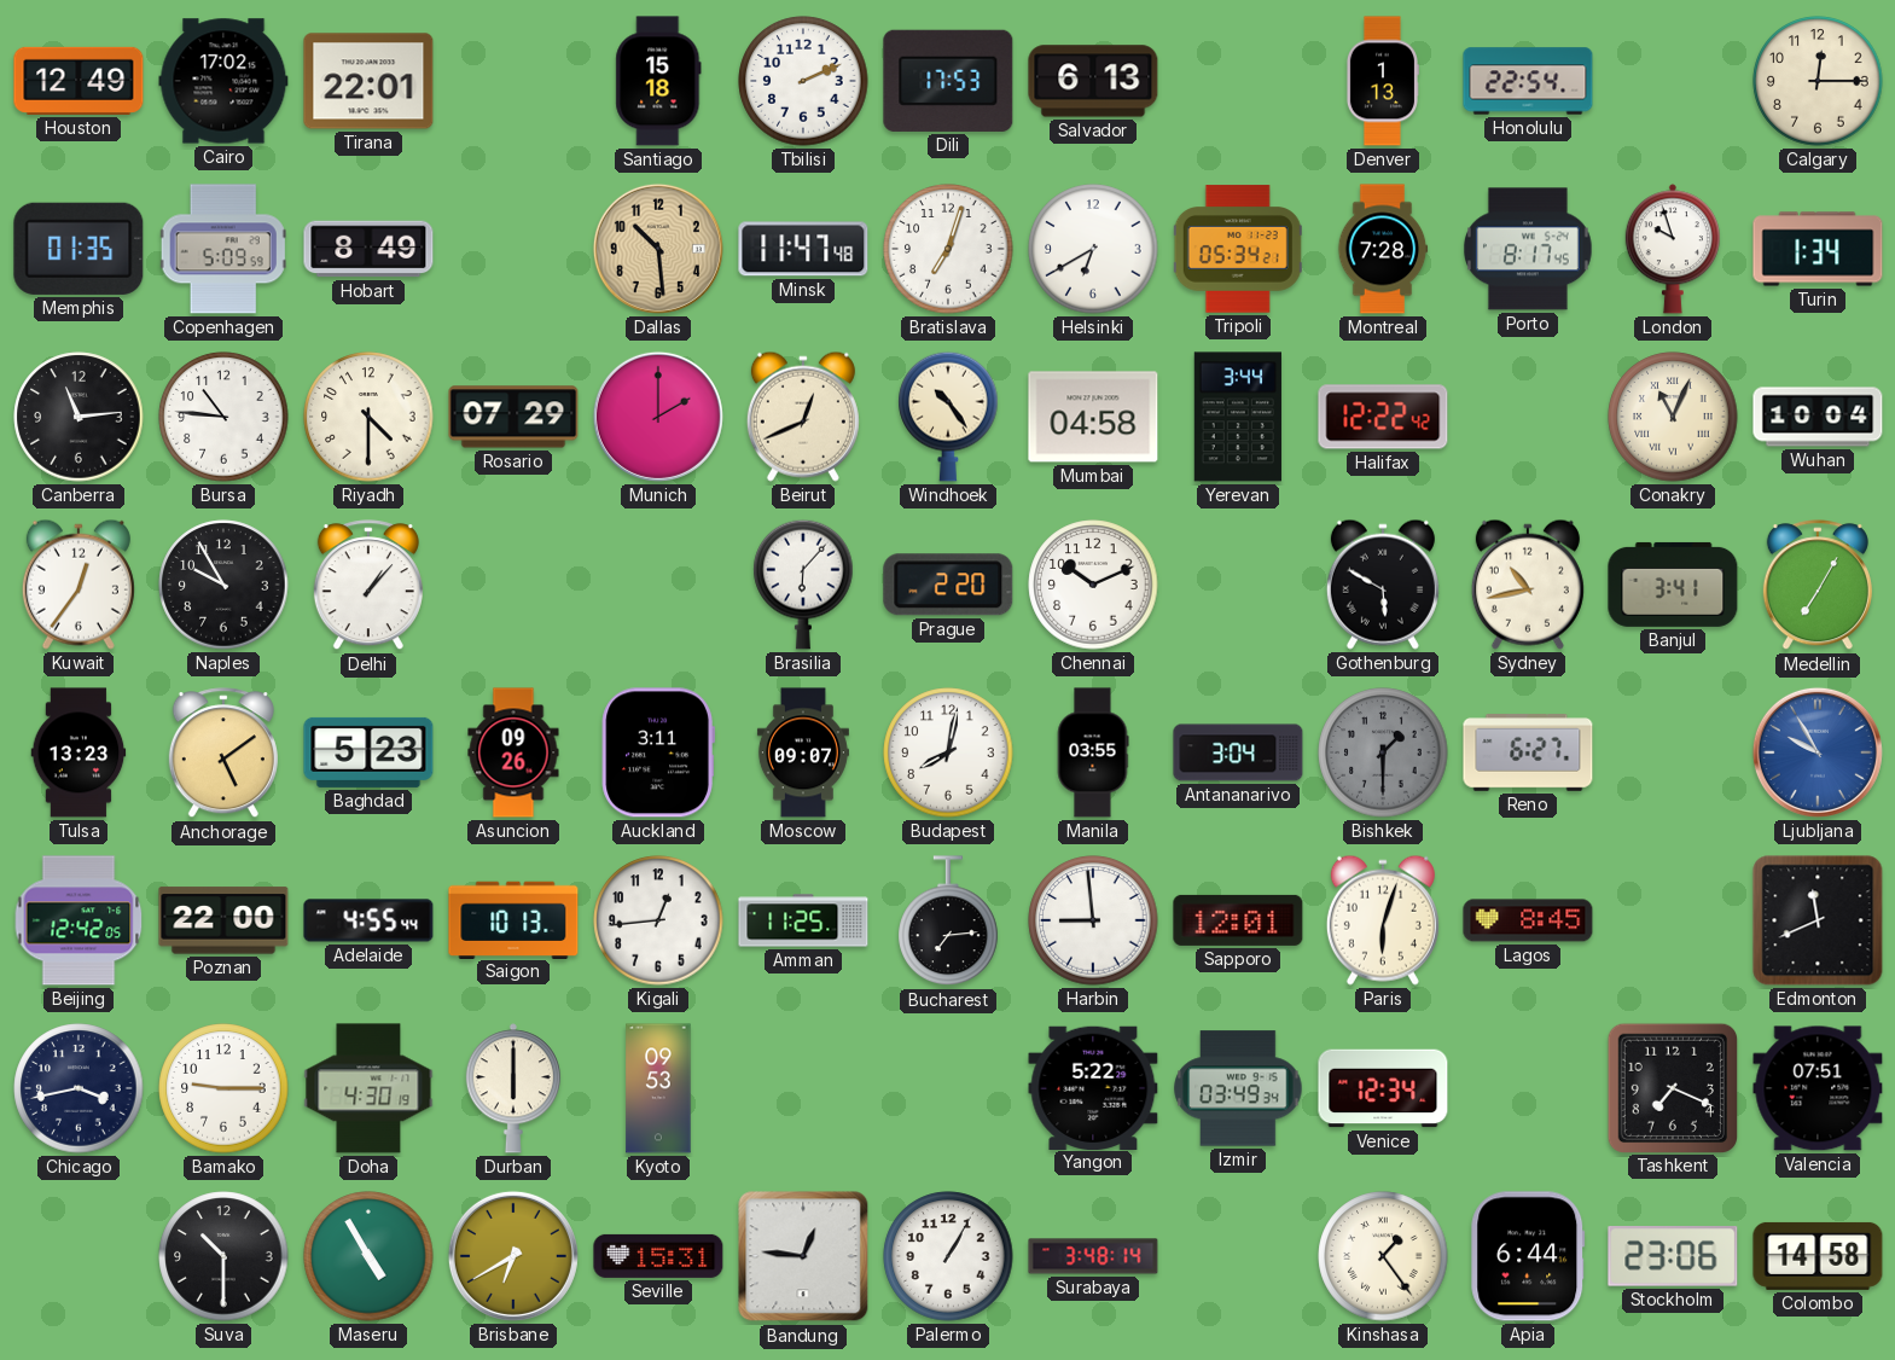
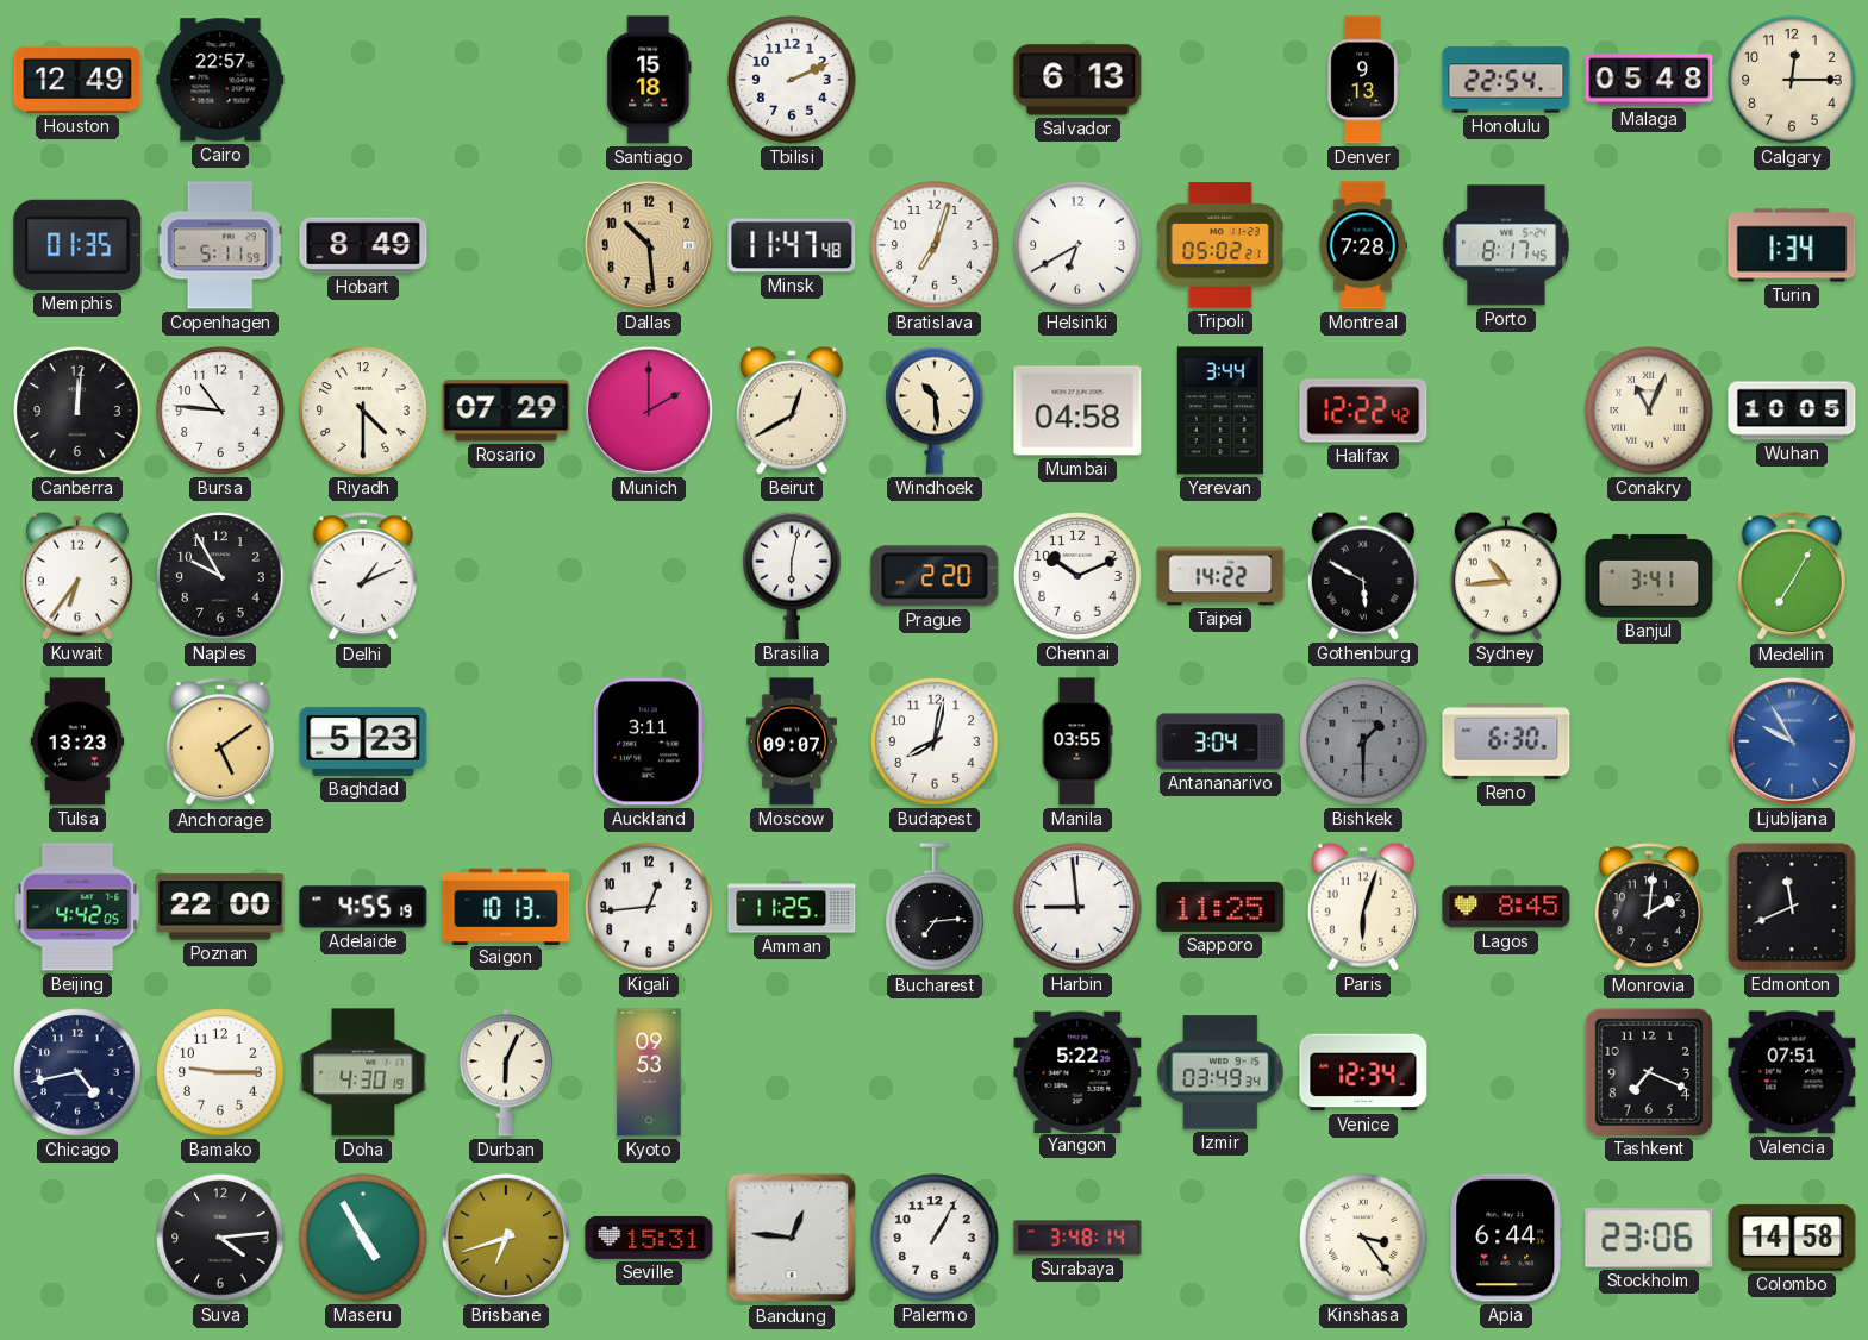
Cairo: 17:02 -> 22:57
Tirana: 22:01 -> none
Dili: 17:53 -> none
Denver: 1:13 -> 9:13
Malaga: none -> 05:48
Copenhagen: 5:09 -> 5:11
Tripoli: 05:34 -> 05:02
London: 9:57 -> none
Canberra: 11:14 -> 12:01
Beirut: 12:41 -> 12:40
Windhoek: 10:24 -> 10:29
Wuhan: 10:04 -> 10:05
Kuwait: 12:36 -> 6:36
Delhi: 1:07 -> 1:11
Brasilia: 6:07 -> 6:02
Taipei: none -> 14:22
Sydney: 10:43 -> 10:44
Asuncion: 09:26 -> none
Reno: 6:27 -> 6:30
Beijing: 12:42 -> 4:42
Adelaide: 4:55:44 -> 4:55:19
Sapporo: 12:01 -> 11:25
Monrovia: none -> 2:01
Chicago: 3:43 -> 4:43
Durban: 6:00 -> 6:04
Suva: 10:30 -> 4:14
Brisbane: 6:40 -> 6:42
Kinshasa: 1:24 -> 3:24
